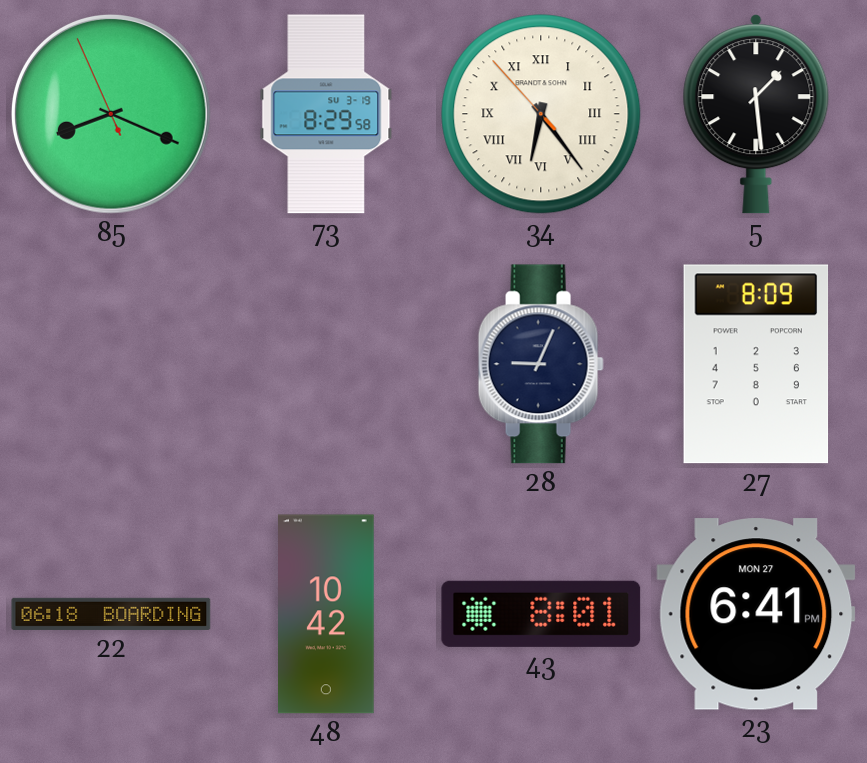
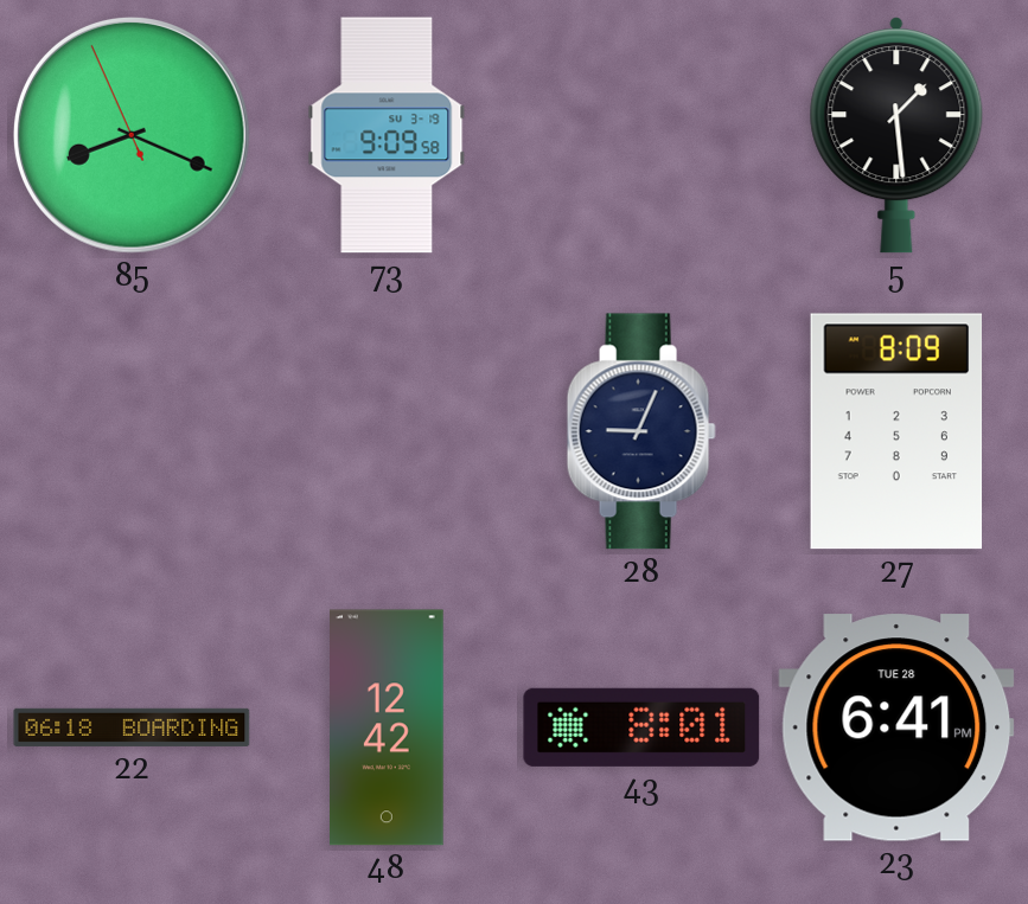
73: 8:29 -> 9:09
34: 6:23 -> none
48: 10:42 -> 12:42
23 date: MON 27 -> TUE 28
